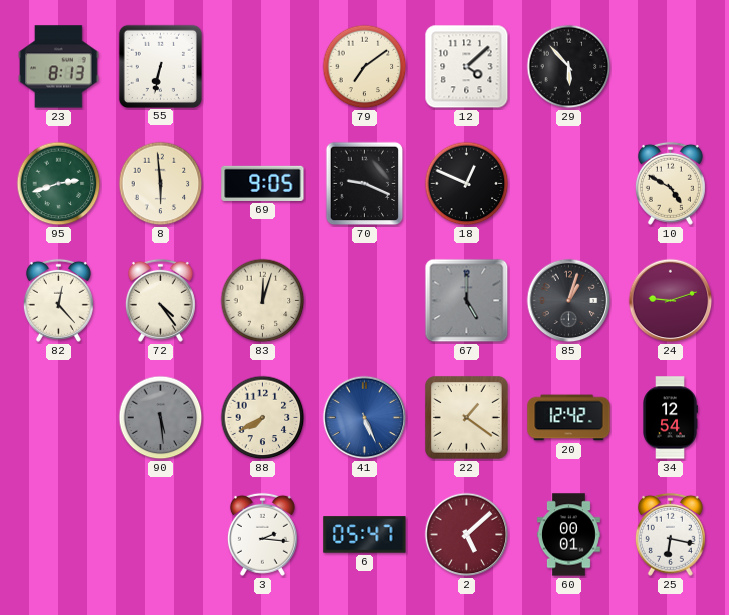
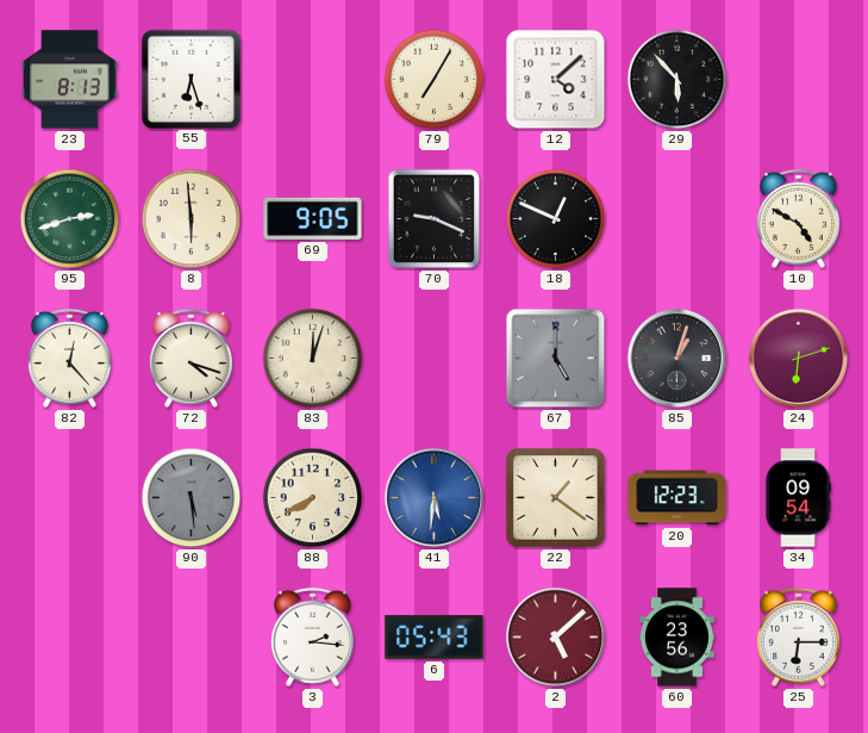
55: 6:32 -> 6:27
79: 7:09 -> 7:05
72: 4:24 -> 4:18
24: 9:12 -> 6:12
41: 5:26 -> 5:31
20: 12:42 -> 12:23
34: 12:54 -> 09:54
6: 05:47 -> 05:43
60: 00:01 -> 23:56
25: 6:17 -> 6:15
